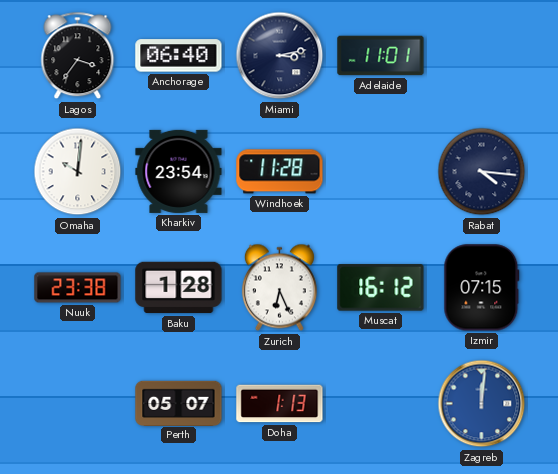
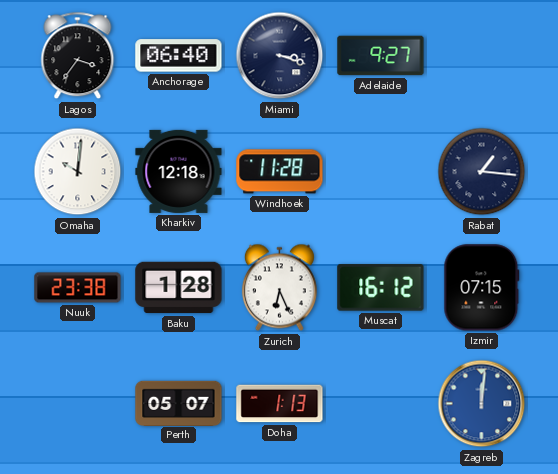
Miami: 3:13 -> 3:18
Adelaide: 11:01 -> 9:27
Kharkiv: 23:54 -> 12:18
Rabat: 4:16 -> 1:16
